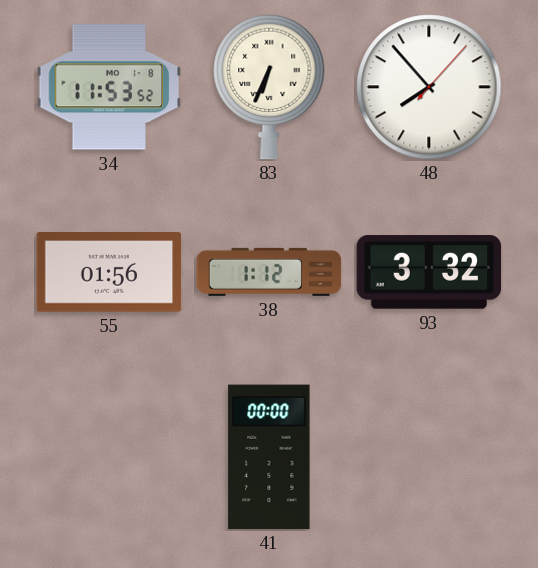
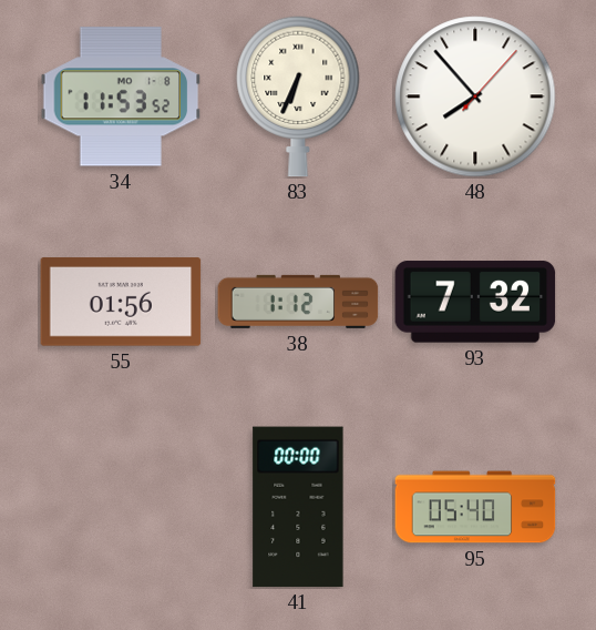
93: 3:32 -> 7:32
95: none -> 05:40
